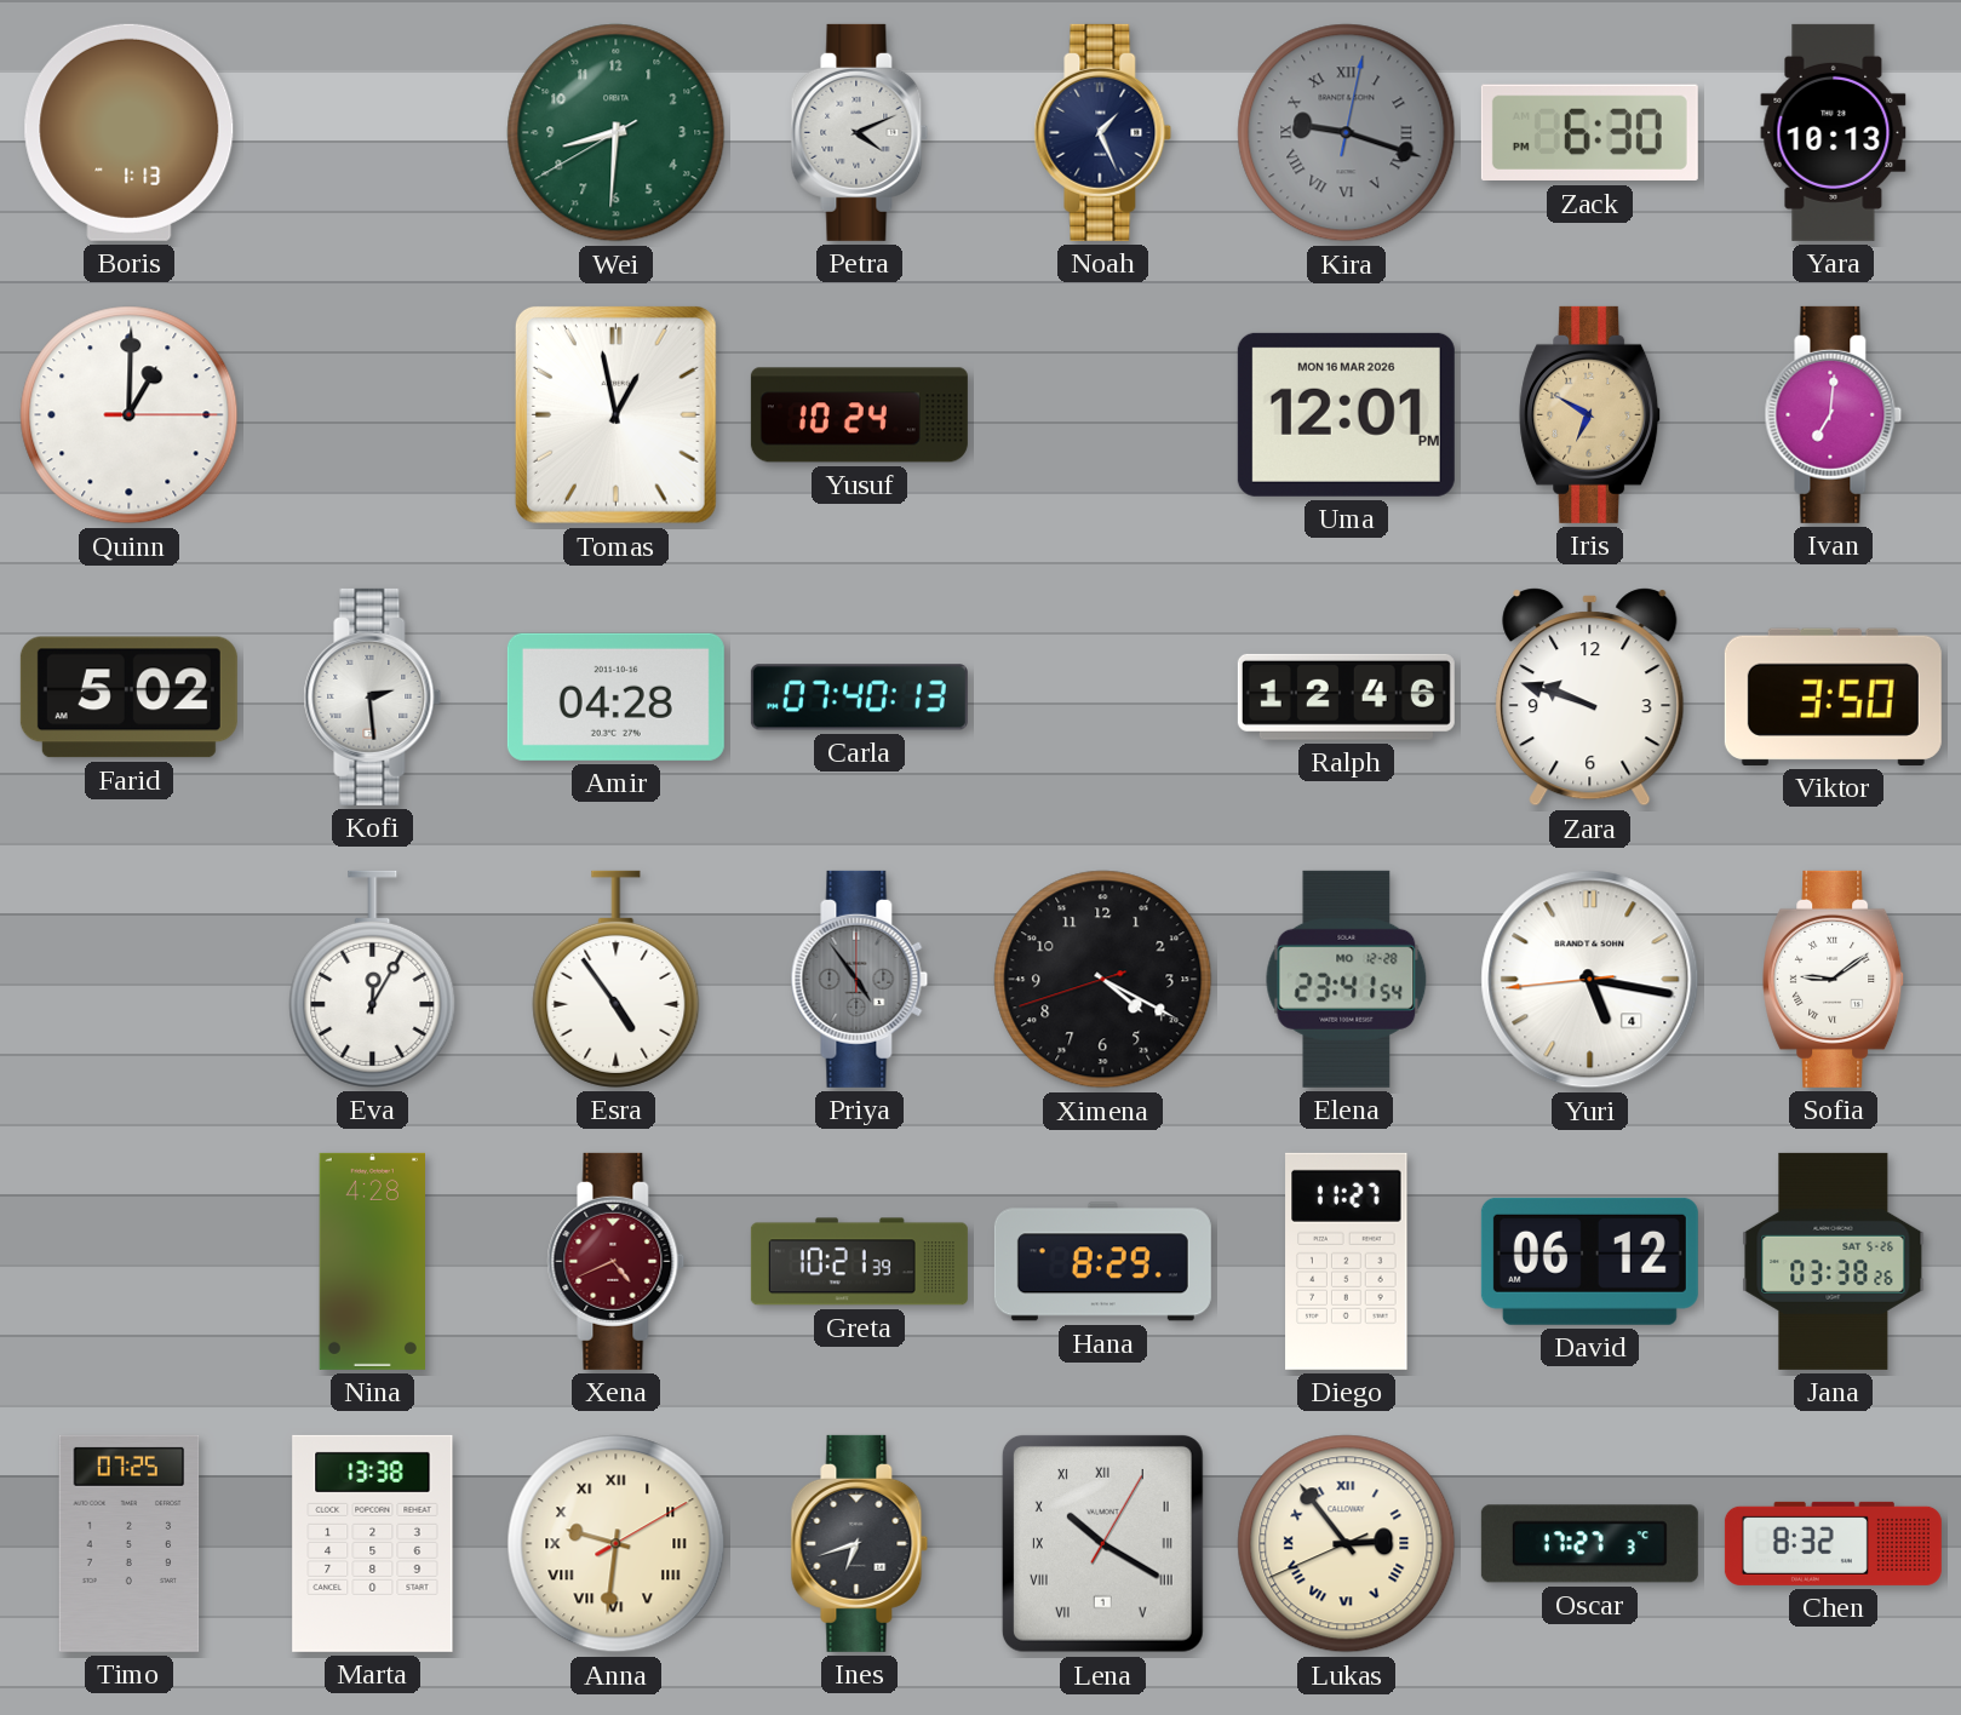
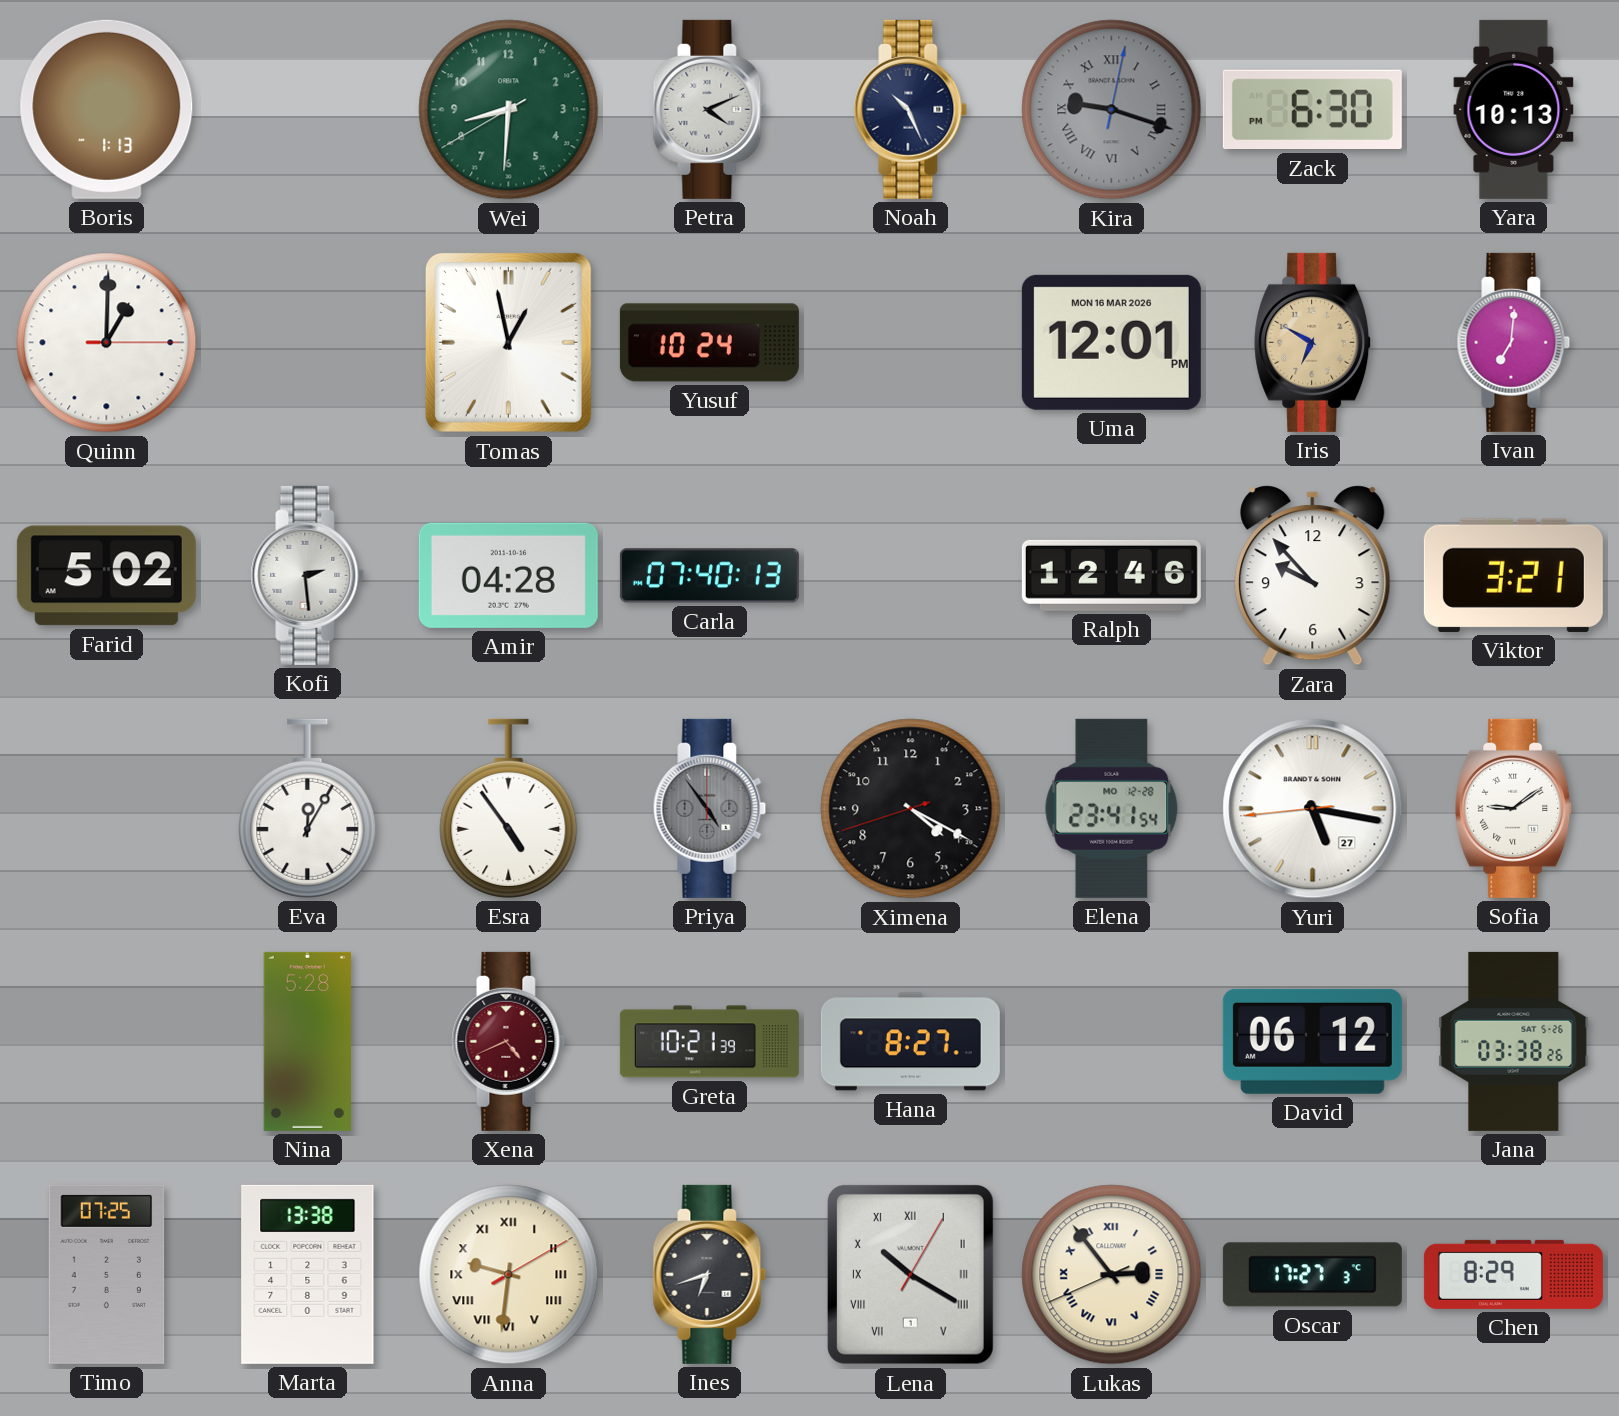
Noah: 1:26 -> 10:26
Zara: 9:48 -> 9:53
Viktor: 3:50 -> 3:21
Yuri date: 4 -> 27
Nina: 4:28 -> 5:28
Hana: 8:29 -> 8:27
Diego: 11:27 -> none
Chen: 8:32 -> 8:29
